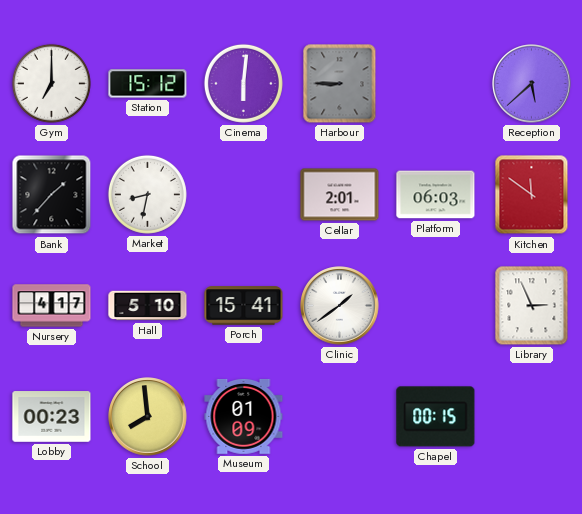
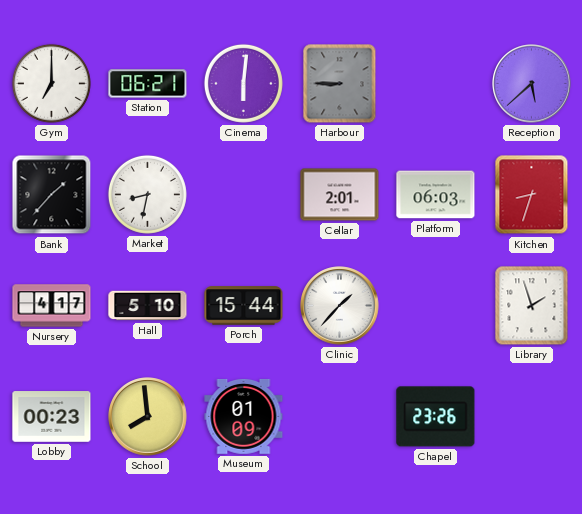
Station: 15:12 -> 06:21
Kitchen: 11:51 -> 8:33
Porch: 15:41 -> 15:44
Clinic: 1:39 -> 1:37
Library: 2:56 -> 1:57
Chapel: 00:15 -> 23:26
